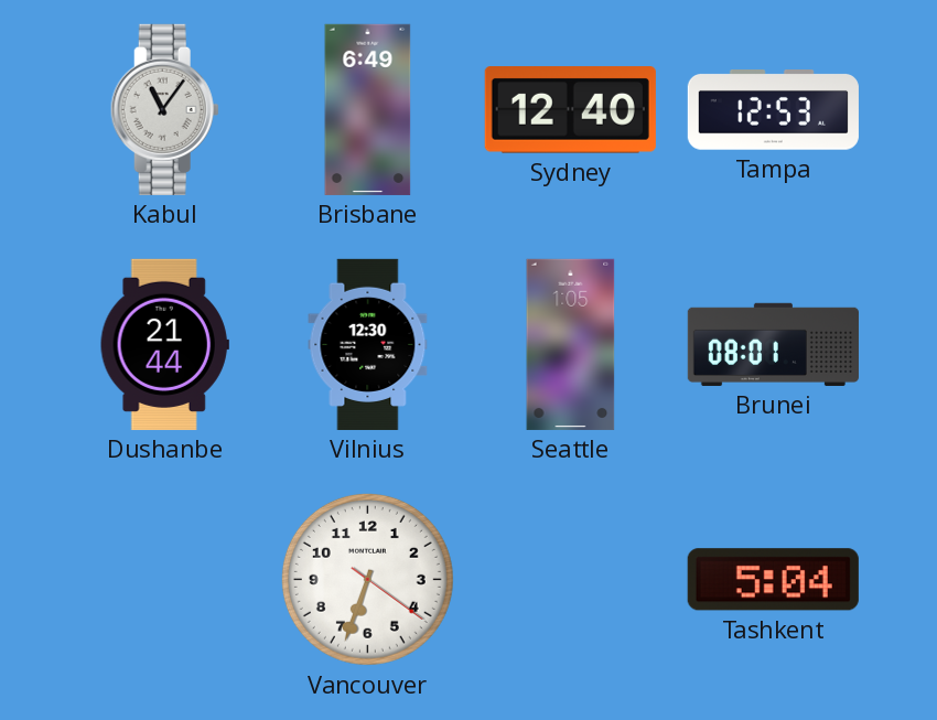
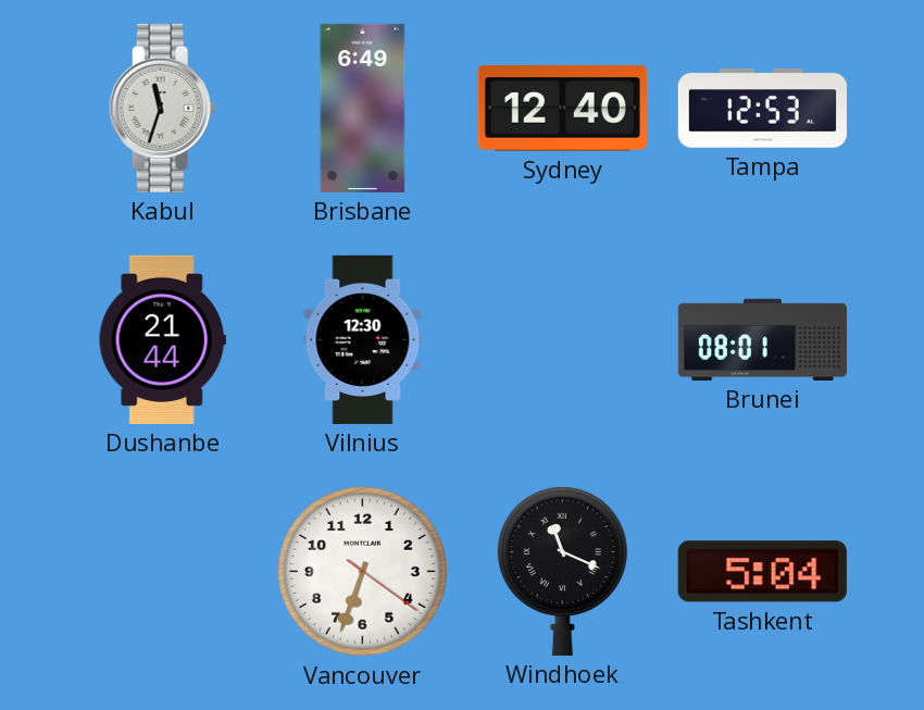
Kabul: 11:06 -> 11:33
Seattle: 1:05 -> none
Windhoek: none -> 11:19
